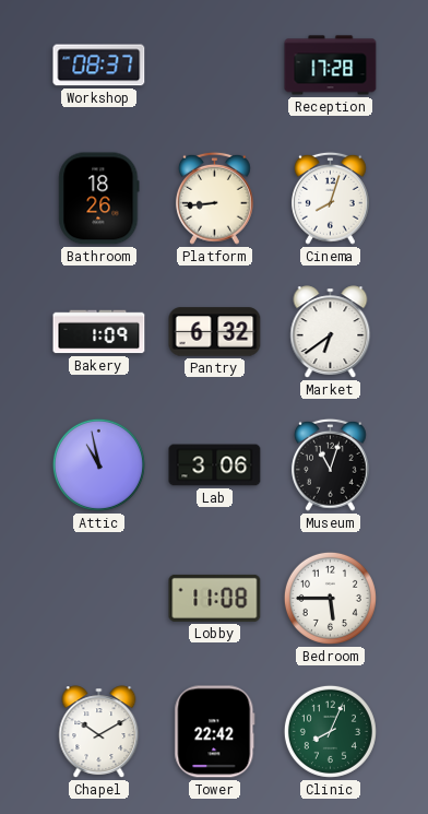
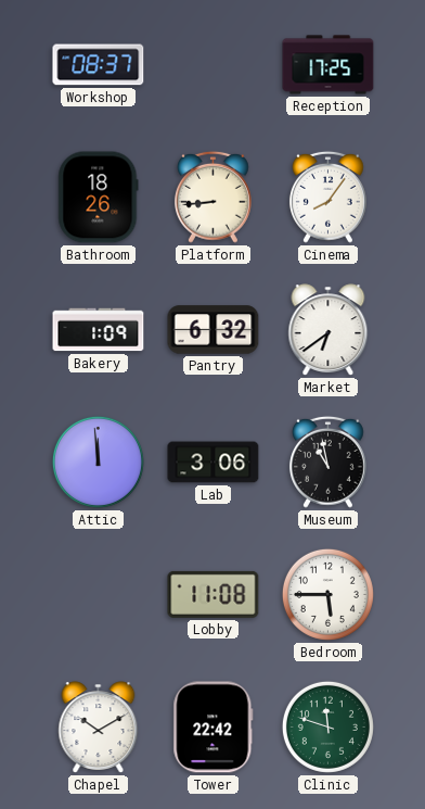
Reception: 17:28 -> 17:25
Cinema: 8:03 -> 8:06
Attic: 10:58 -> 11:59
Museum: 11:03 -> 10:58
Clinic: 8:04 -> 11:48
